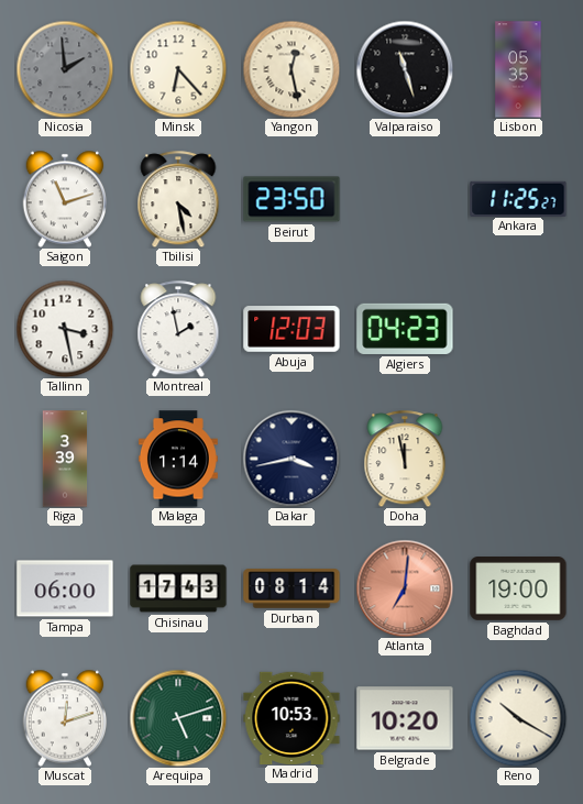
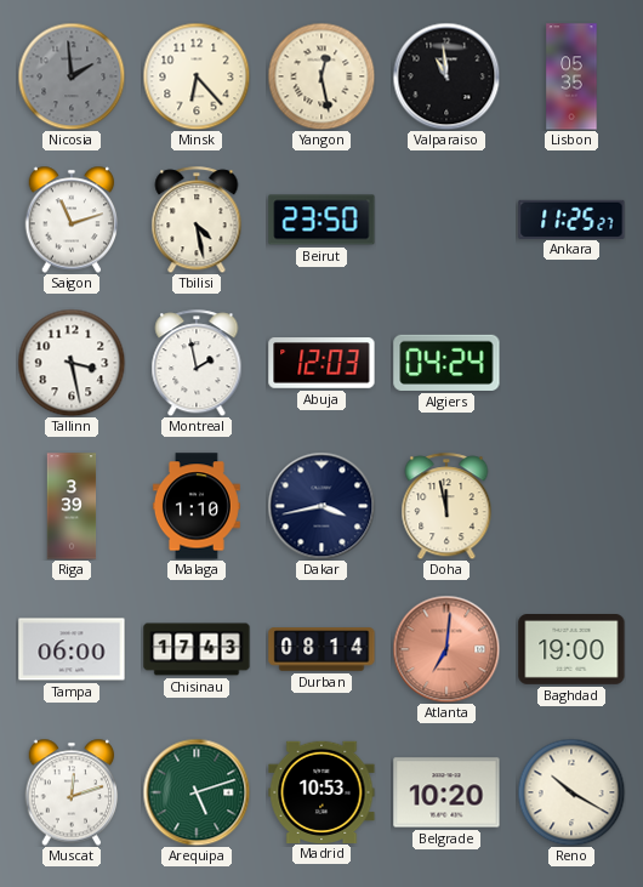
Valparaiso: 11:27 -> 10:59
Algiers: 04:23 -> 04:24
Malaga: 1:14 -> 1:10
